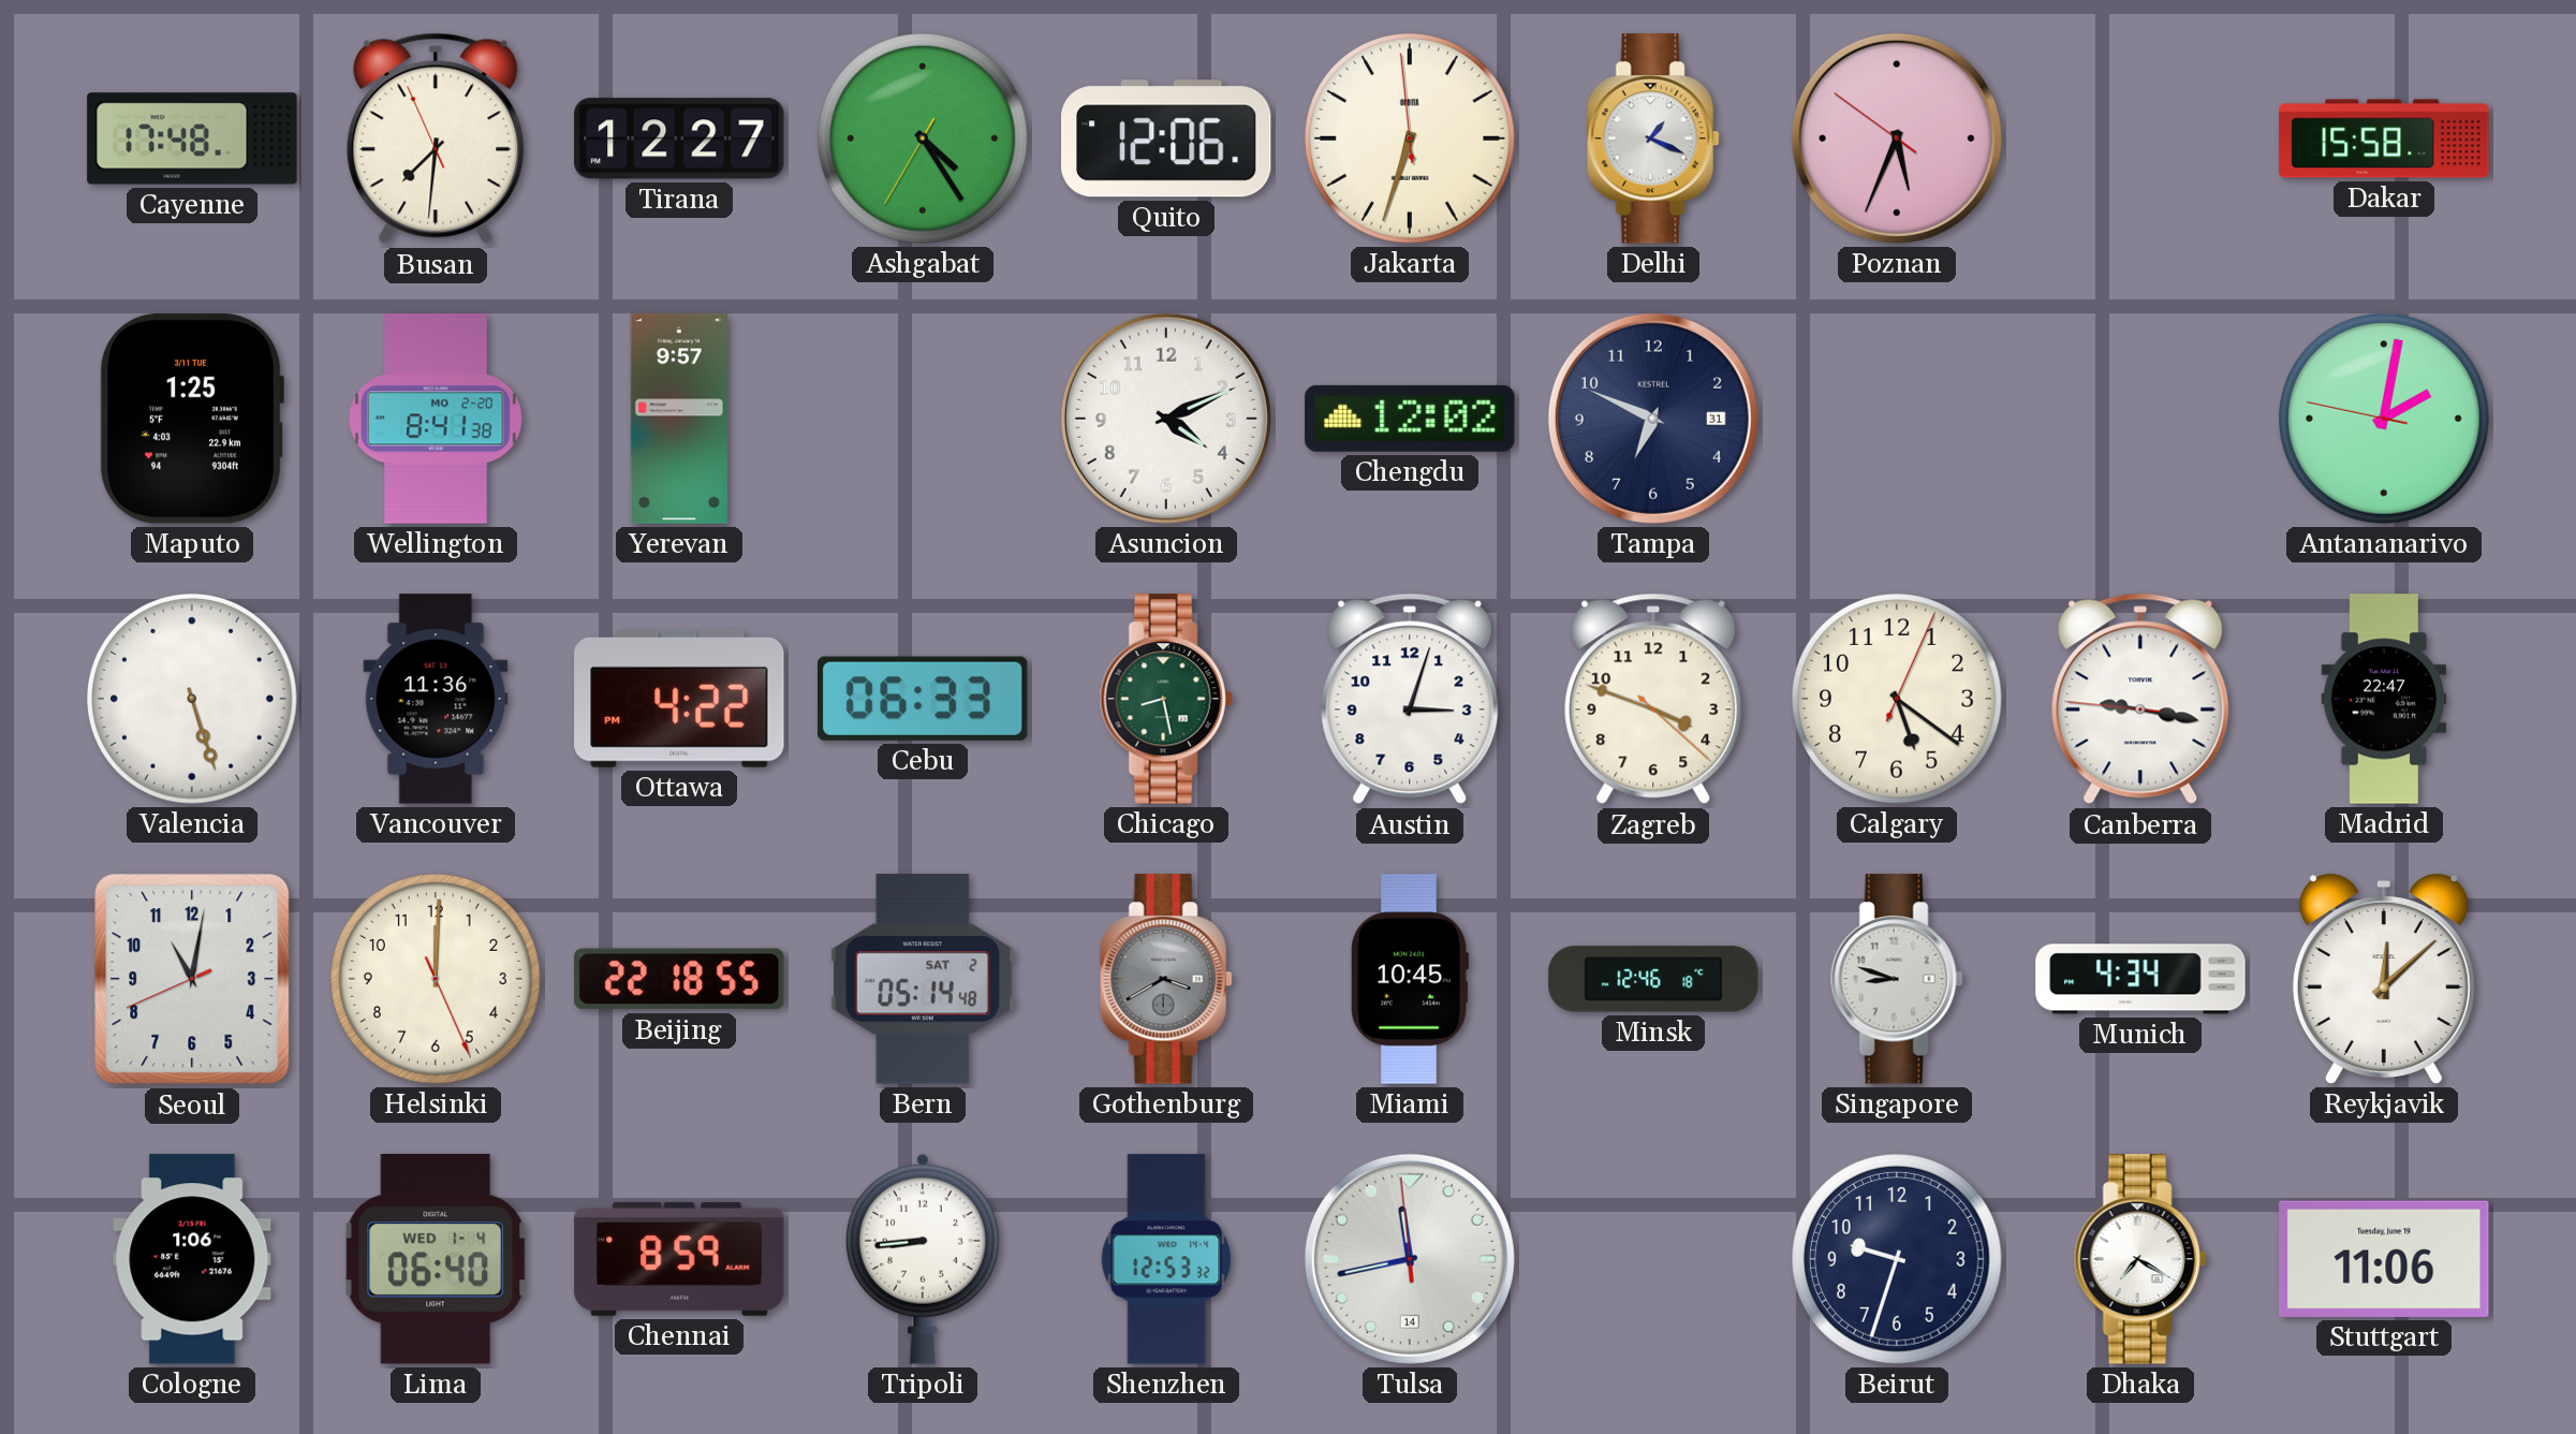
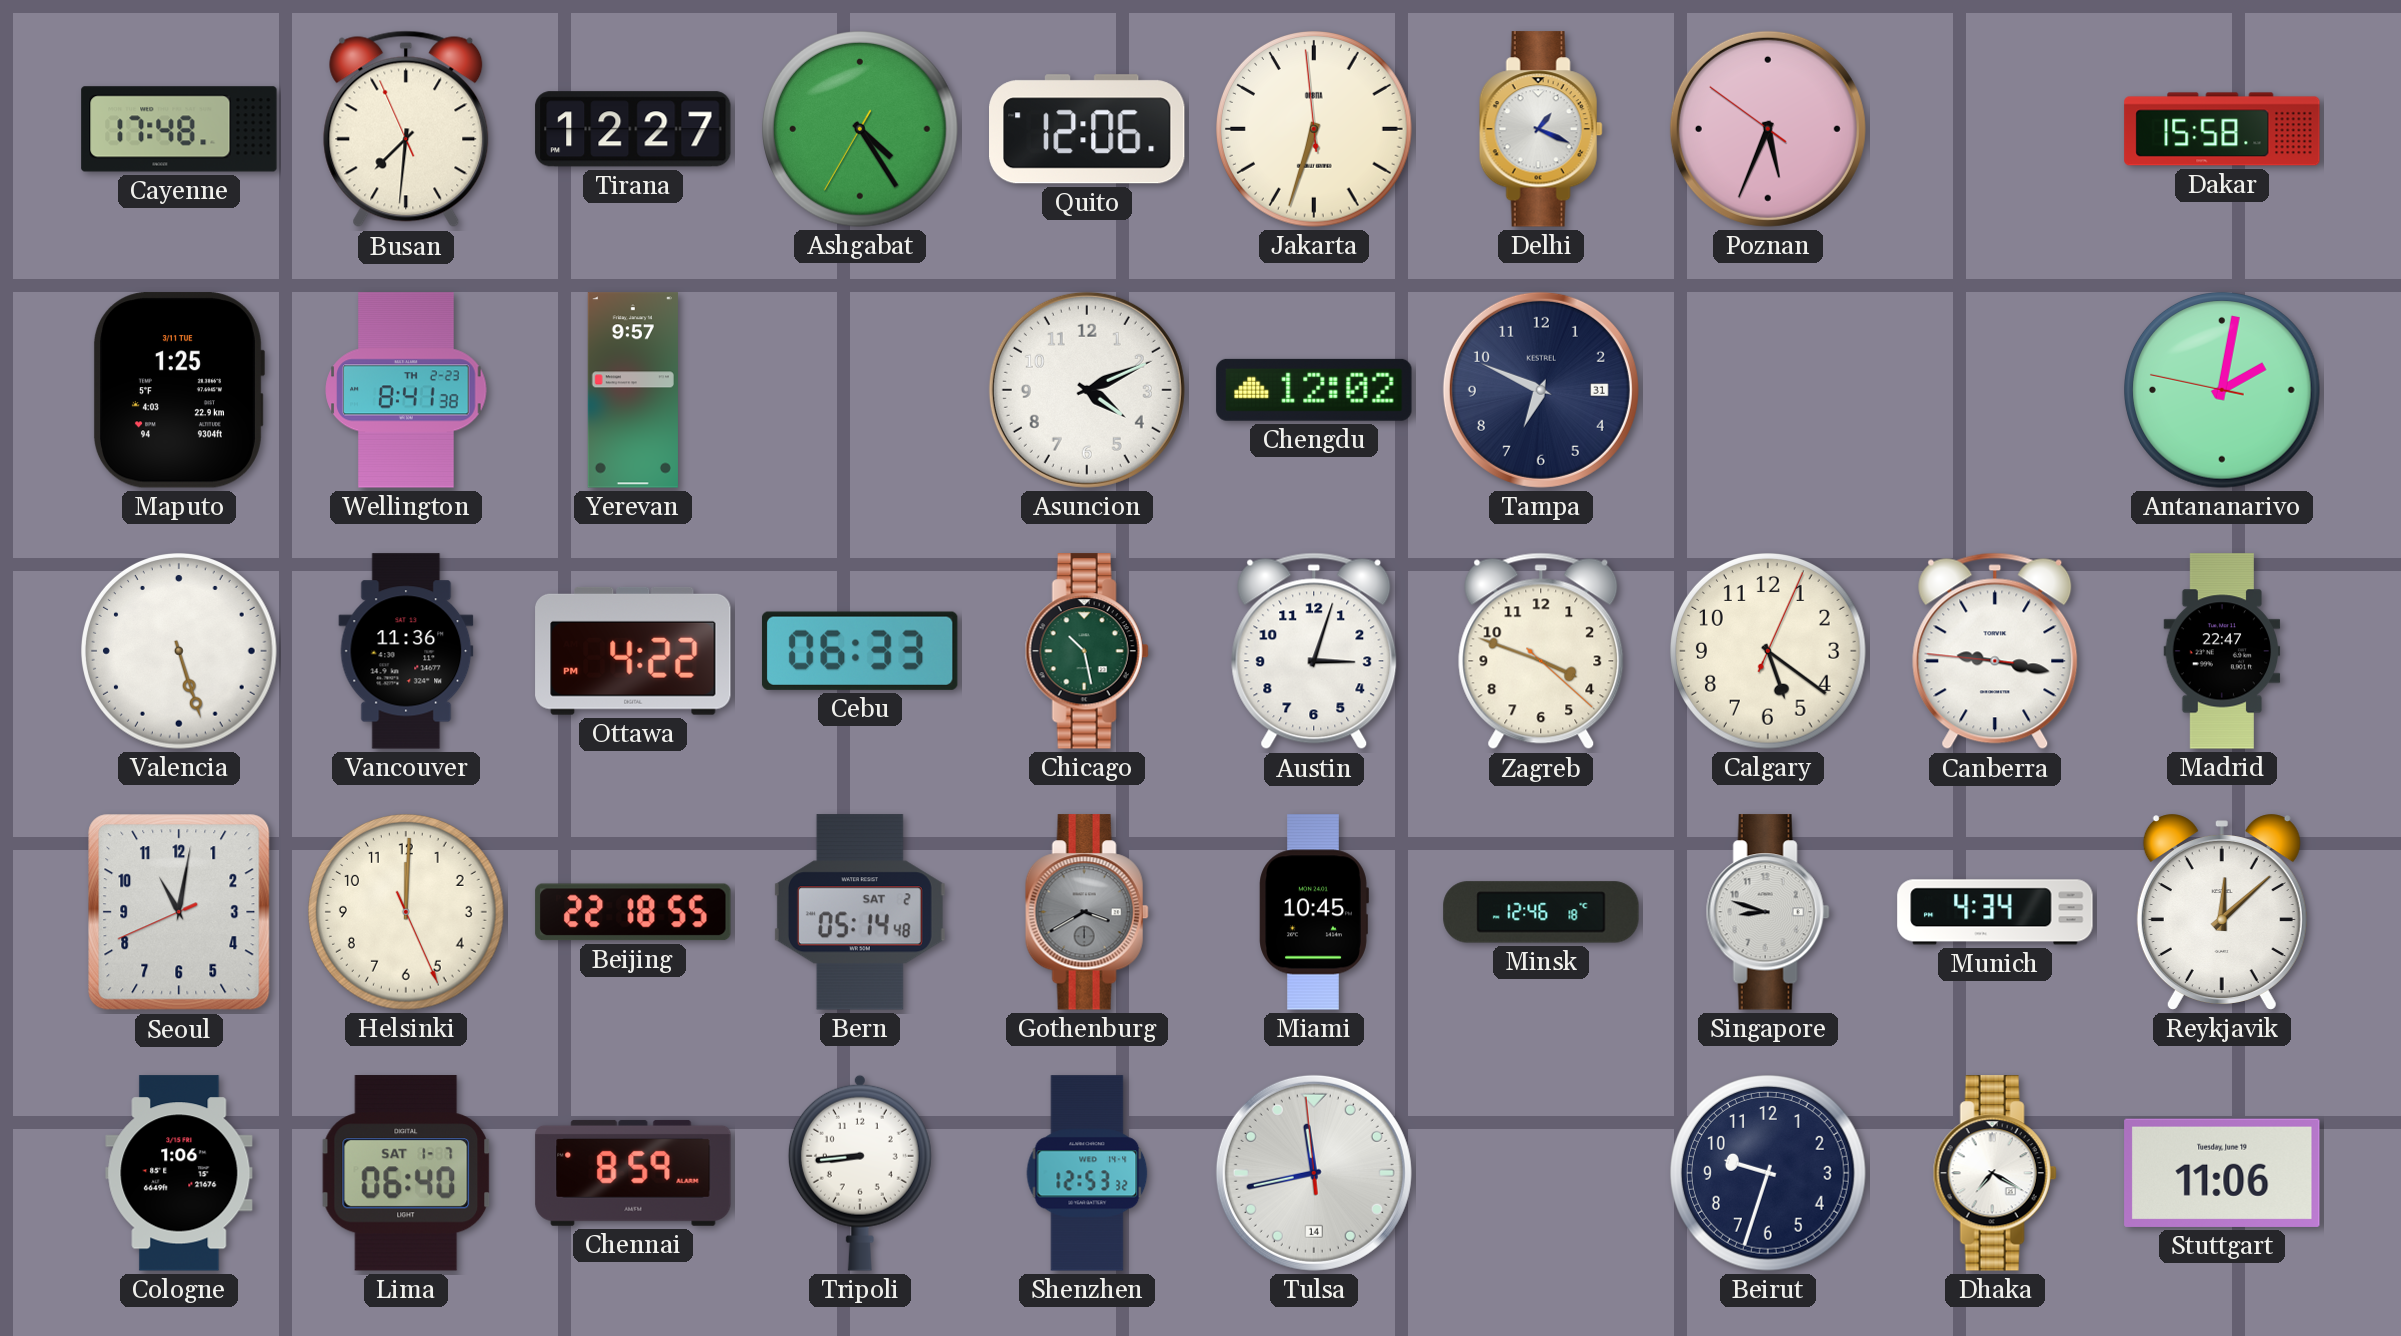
Wellington date: MO 2-20 -> TH 2-23
Chicago: 8:28 -> 10:28
Lima date: WED 1-4 -> SAT 1-7
